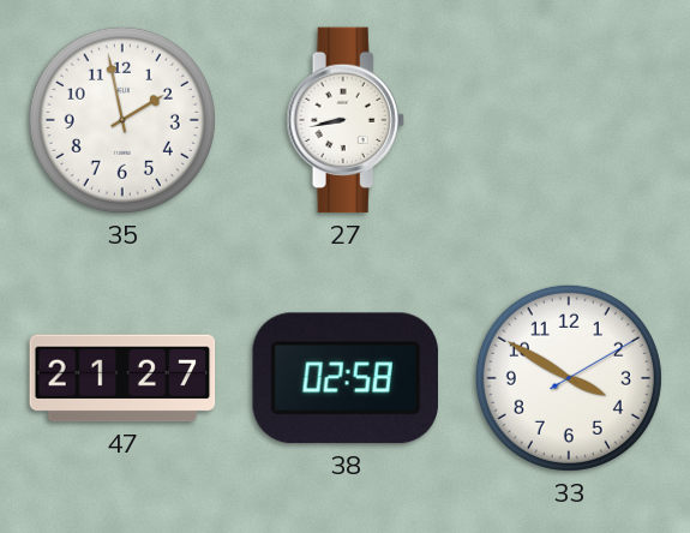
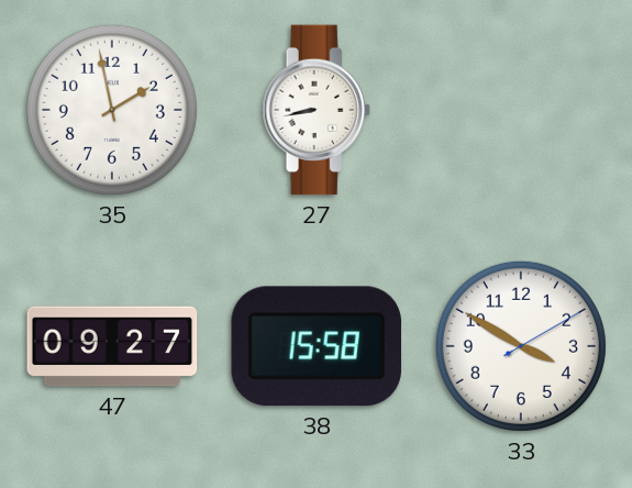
47: 21:27 -> 09:27
38: 02:58 -> 15:58
